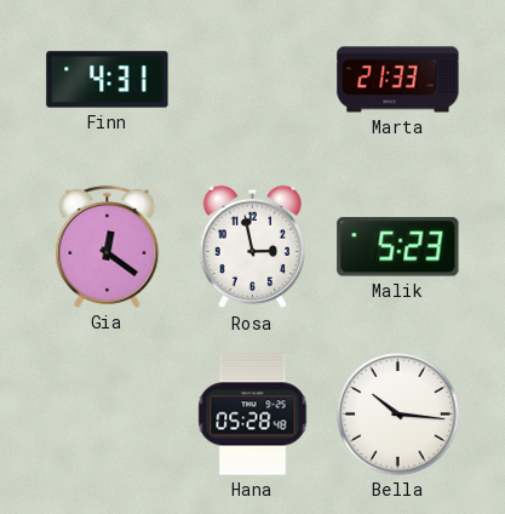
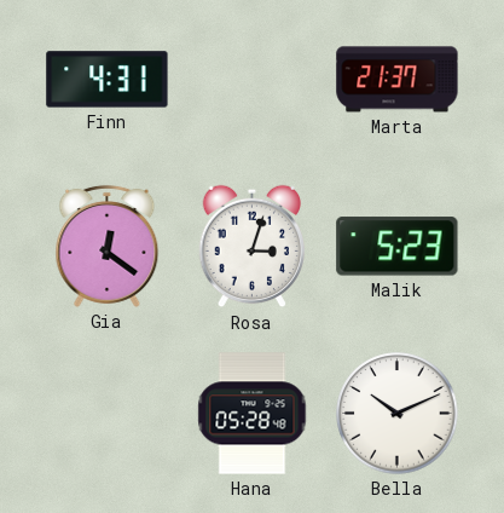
Marta: 21:33 -> 21:37
Rosa: 2:58 -> 3:03
Bella: 10:16 -> 10:11
